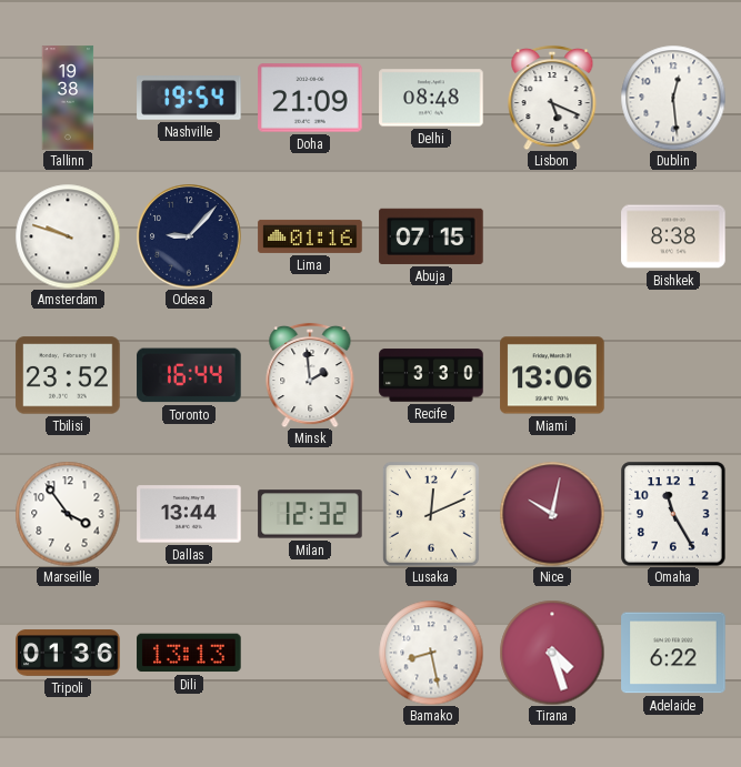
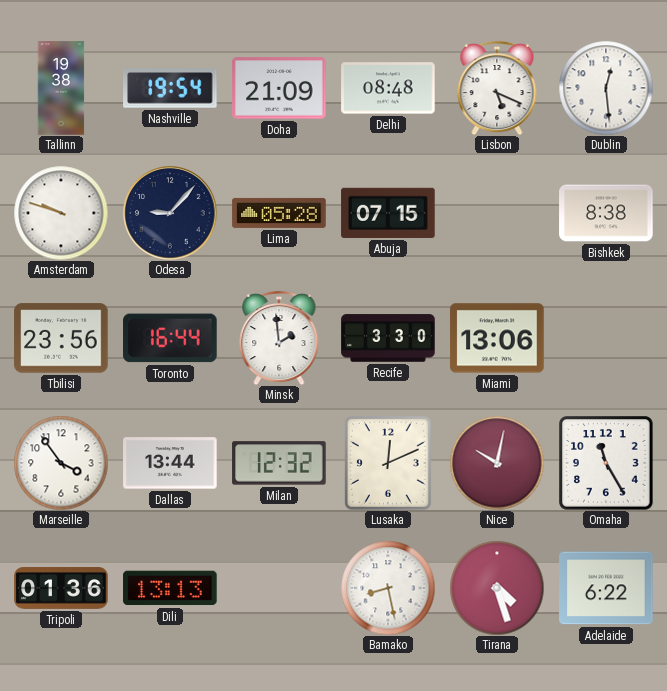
Lima: 01:16 -> 05:28
Tbilisi: 23:52 -> 23:56
